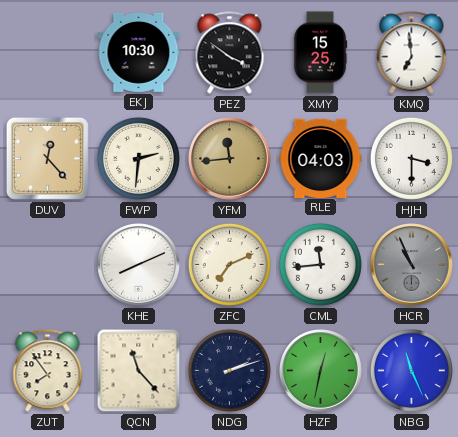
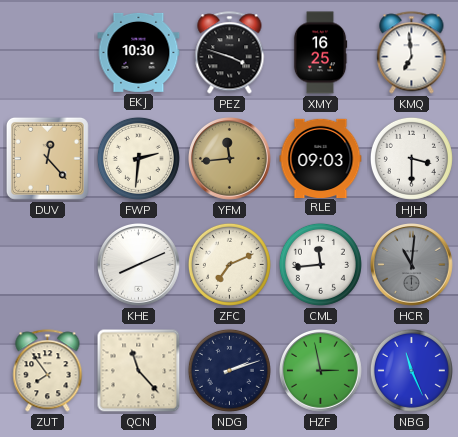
PEZ: 3:51 -> 3:48
XMY: 15:25 -> 16:25
RLE: 04:03 -> 09:03
HCR: 10:56 -> 11:01
HZF: 12:32 -> 2:58
